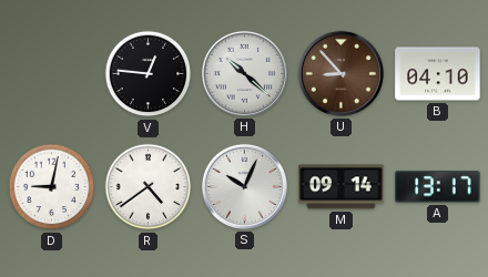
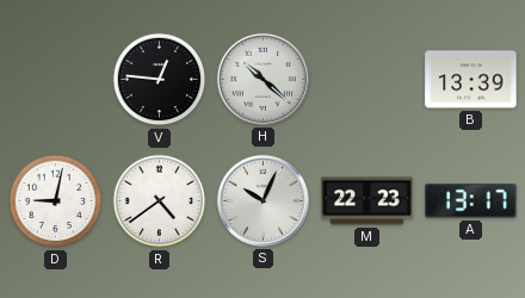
U: 8:53 -> none
B: 04:10 -> 13:39
M: 09:14 -> 22:23
